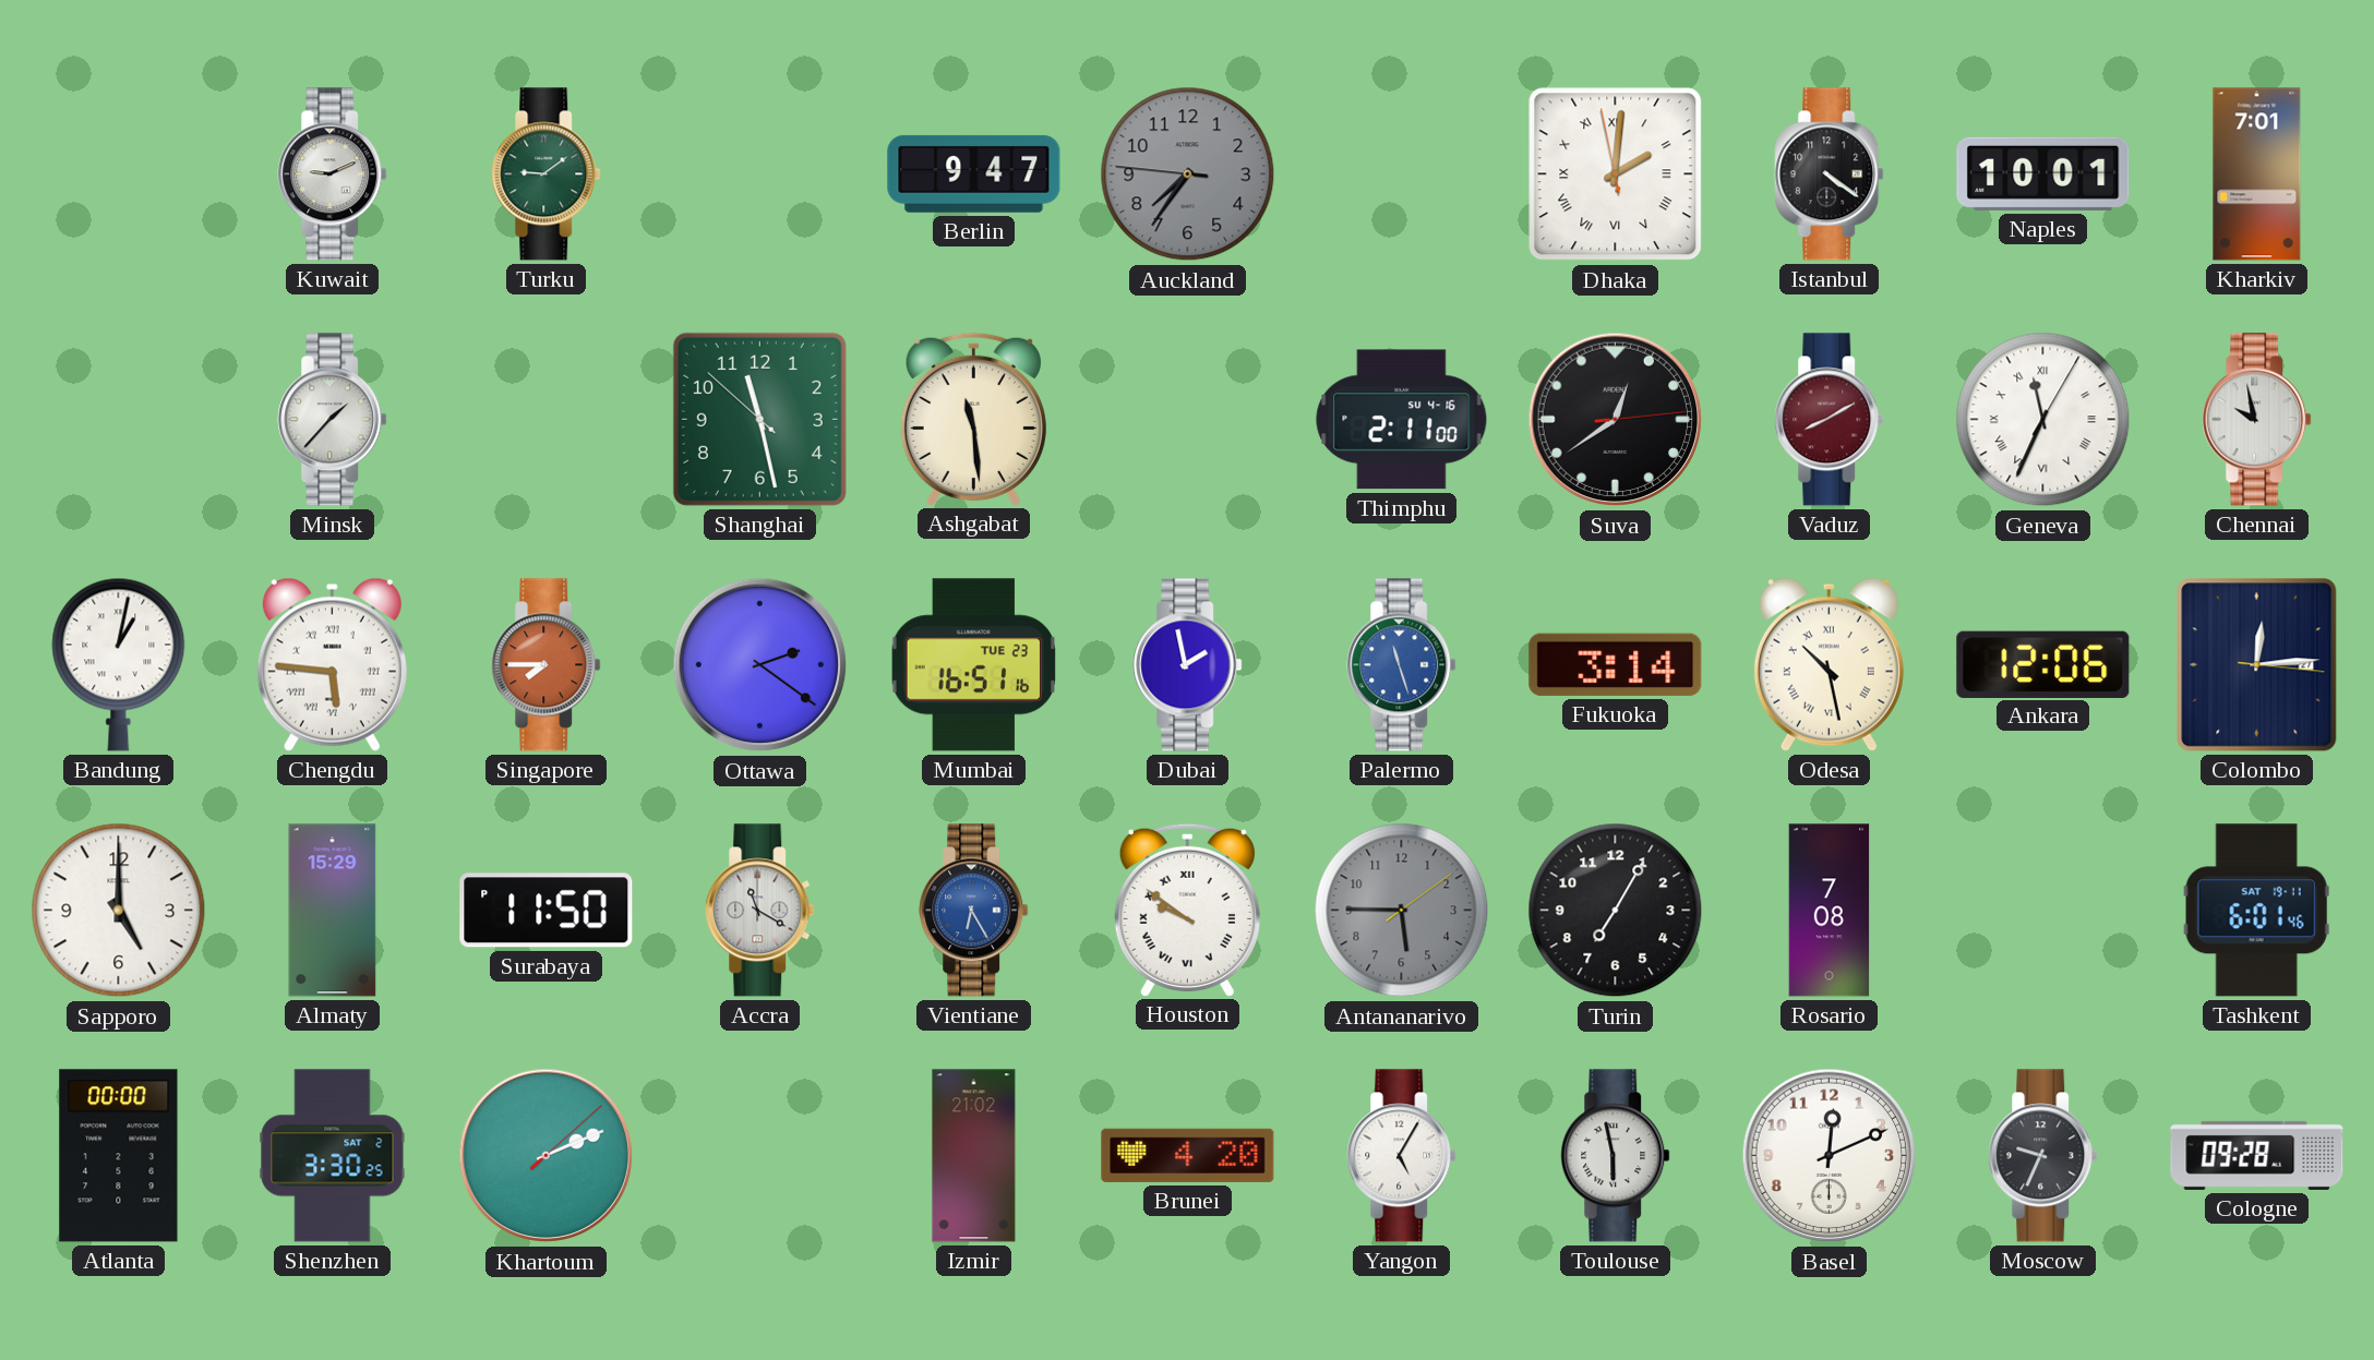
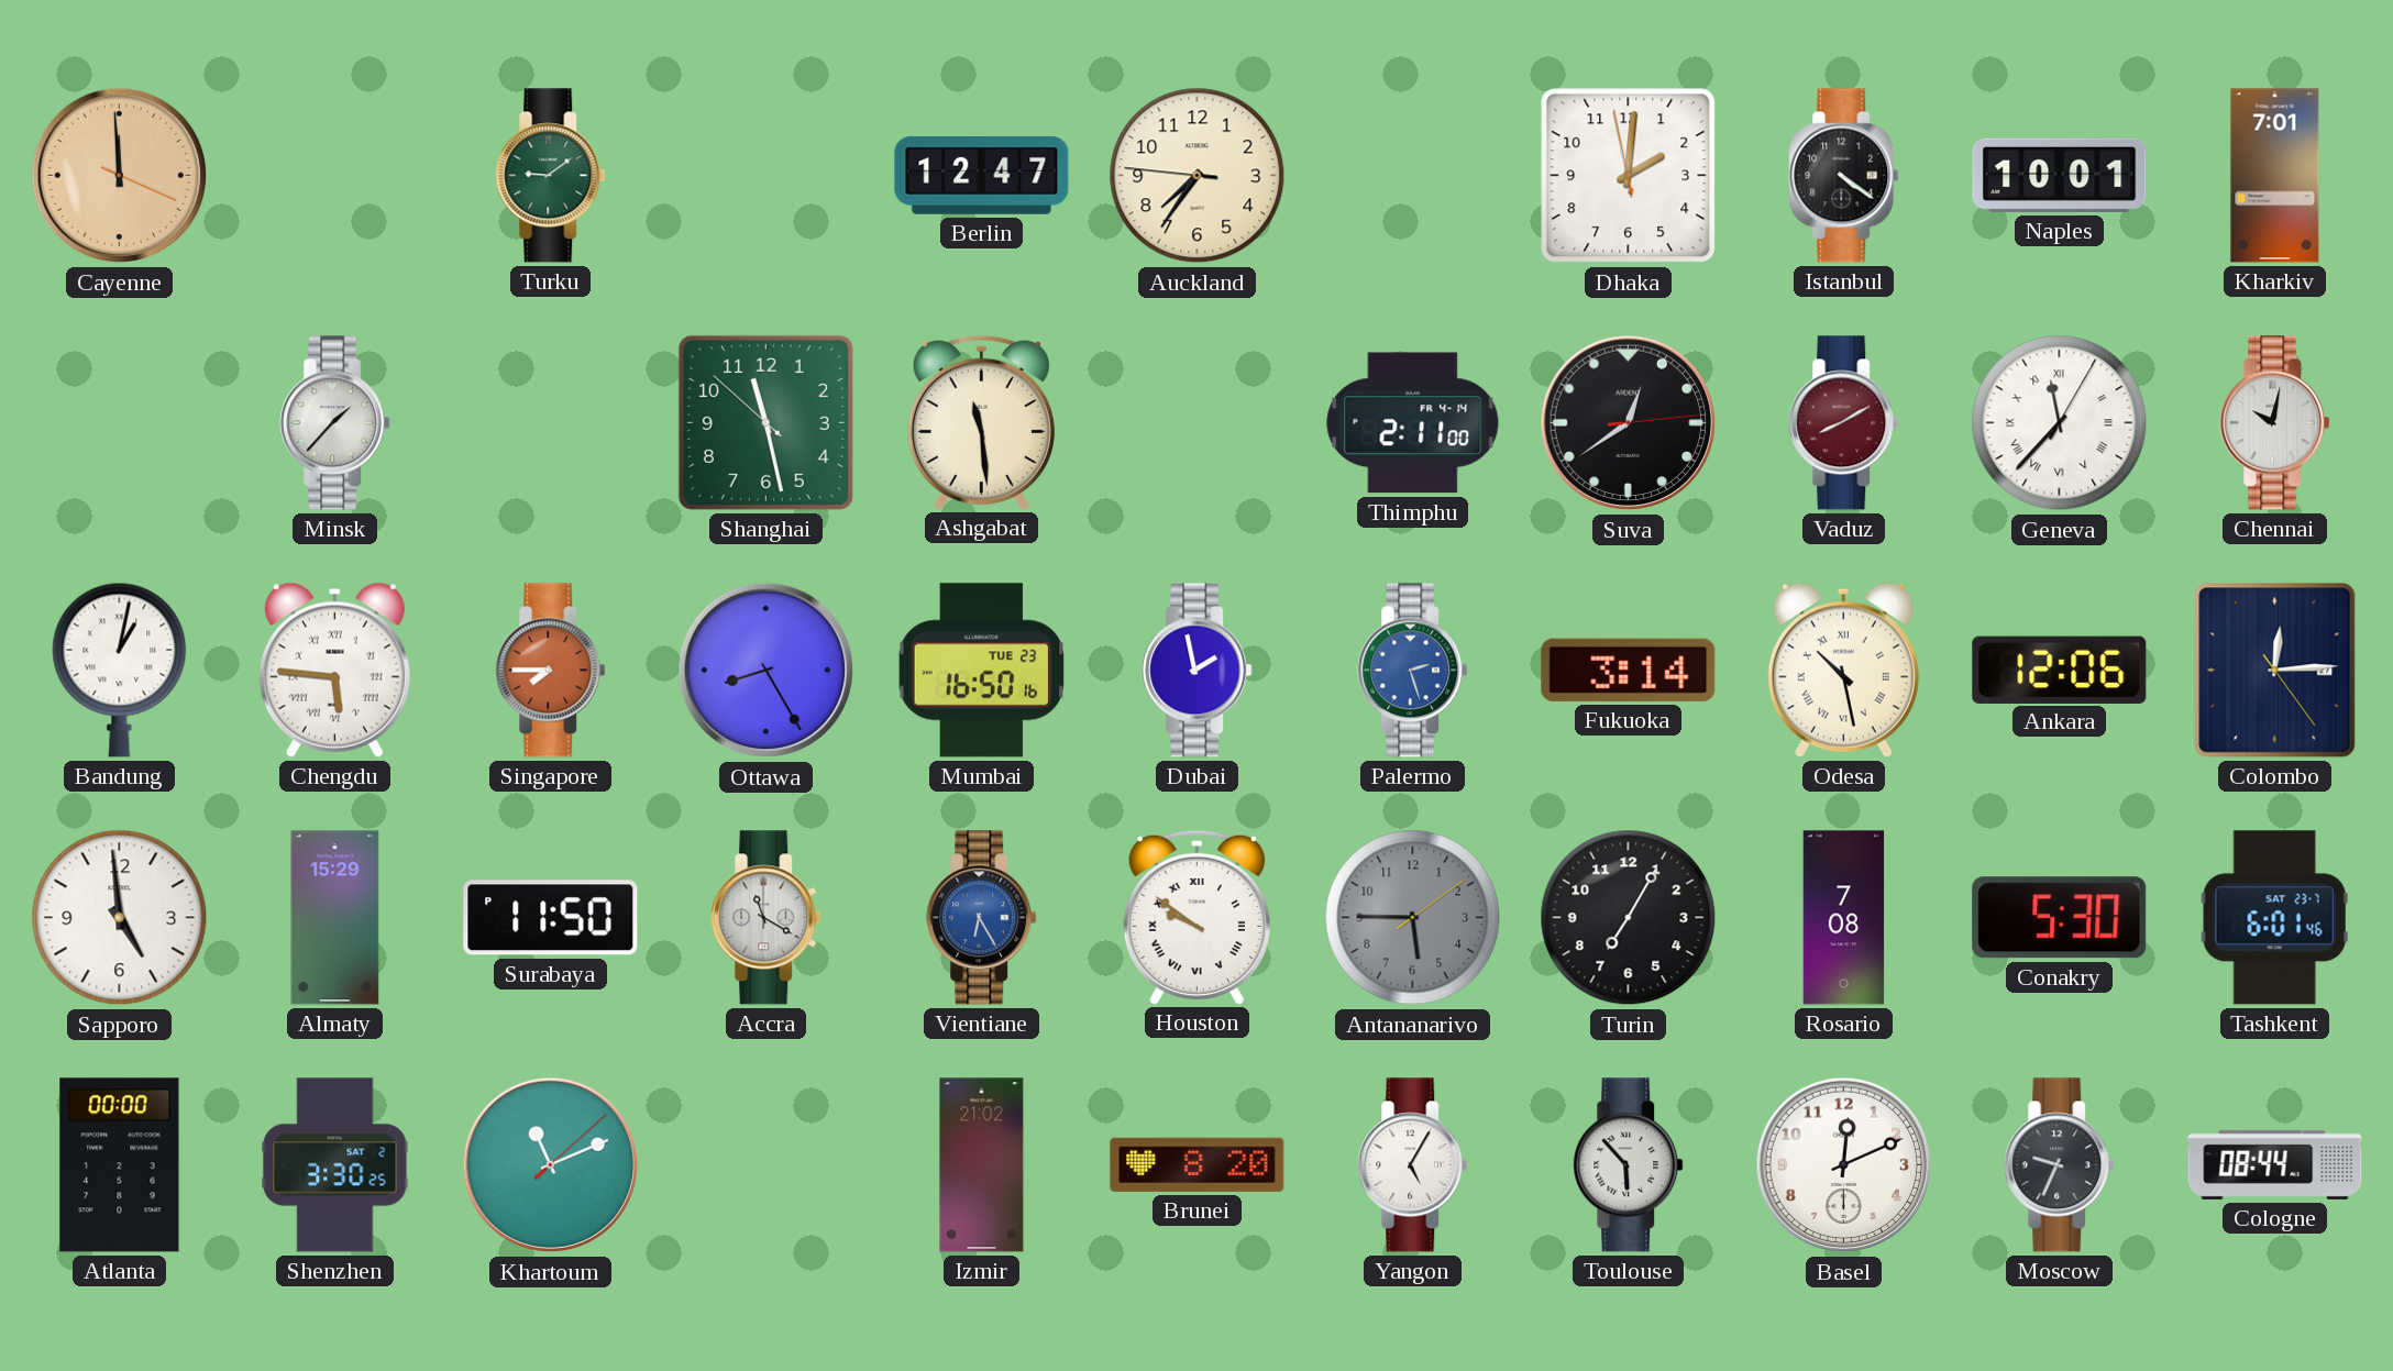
Cayenne: none -> 11:59
Kuwait: 9:11 -> none
Berlin: 9:47 -> 12:47
Auckland dial: grey -> cream
Dhaka numerals: Roman -> Arabic
Thimphu date: SU 4-16 -> FR 4-14
Geneva: 11:34 -> 11:37
Chennai: 9:58 -> 10:02
Ottawa: 2:21 -> 8:25
Mumbai: 16:51 -> 16:50
Palermo: 11:27 -> 2:27
Colombo: 12:14:16 -> 12:14:24
Sapporo: 5:00 -> 4:59
Conakry: none -> 5:30
Tashkent date: SAT 19-11 -> SAT 23-7
Khartoum: 2:11 -> 11:11
Brunei: 4:20 -> 8:20
Toulouse: 5:58 -> 5:53
Cologne: 09:28 -> 08:44
